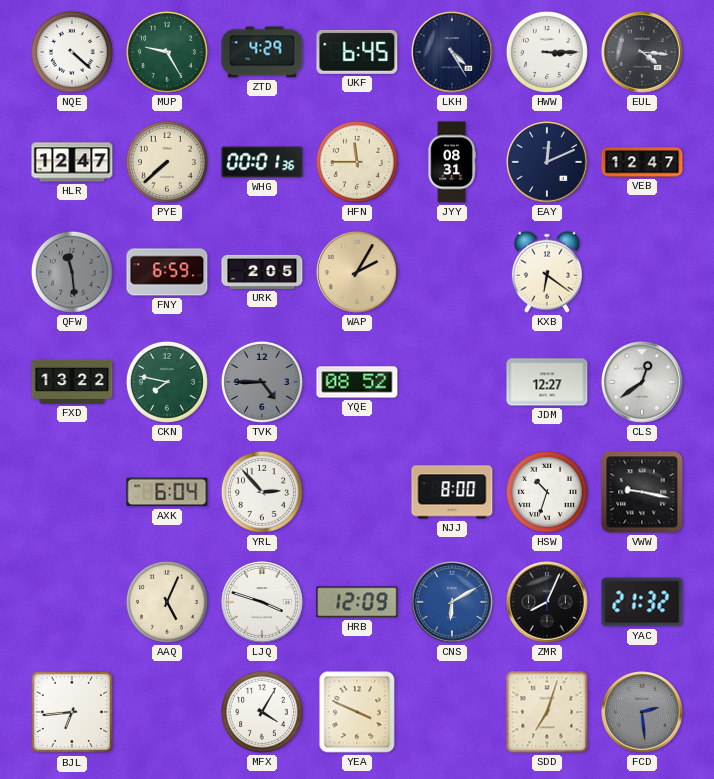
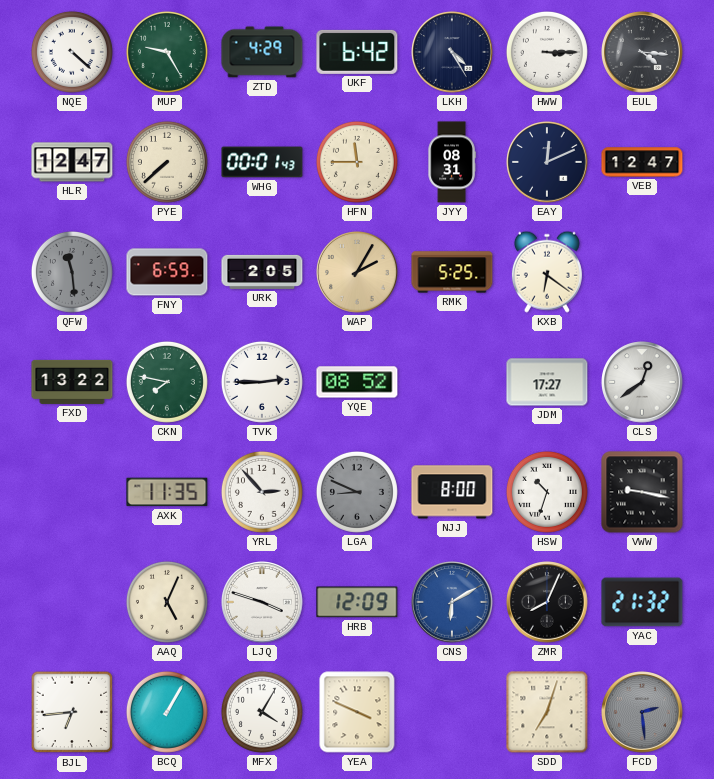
UKF: 6:45 -> 6:42
WHG: 00:01:36 -> 00:01:43
RMK: none -> 5:25
TVK: 4:45 -> 2:45
TVK dial: grey -> white
JDM: 12:27 -> 17:27
AXK: 6:04 -> 11:35
LGA: none -> 8:49
BCQ: none -> 1:05
